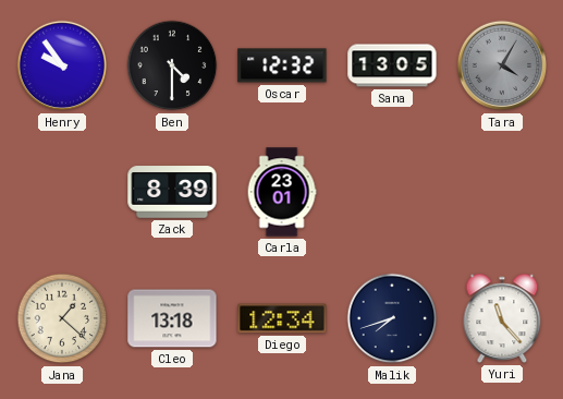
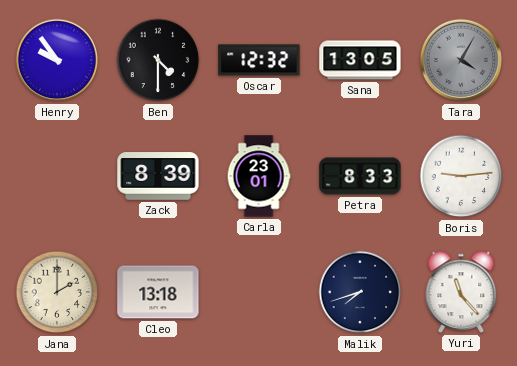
Petra: none -> 8:33
Boris: none -> 9:14
Jana: 1:22 -> 2:00
Diego: 12:34 -> none
